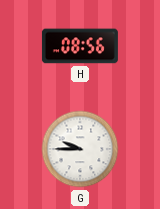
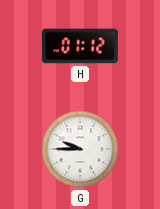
H: 08:56 -> 01:12
